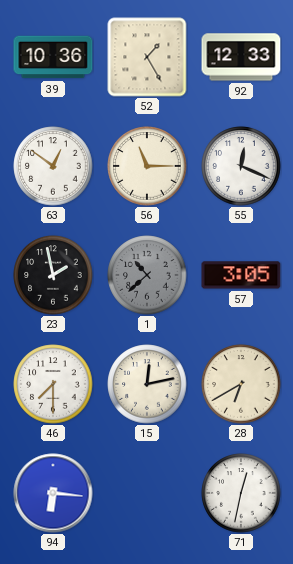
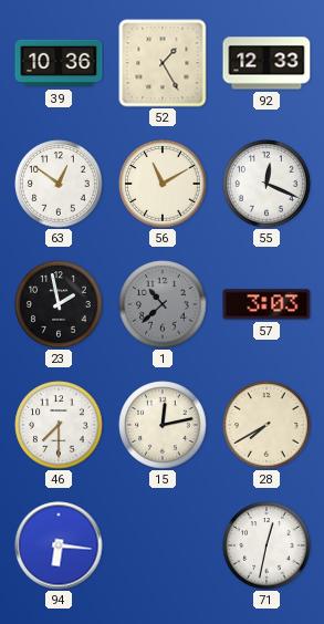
56: 11:15 -> 11:10
57: 3:05 -> 3:03
28: 6:40 -> 7:40
